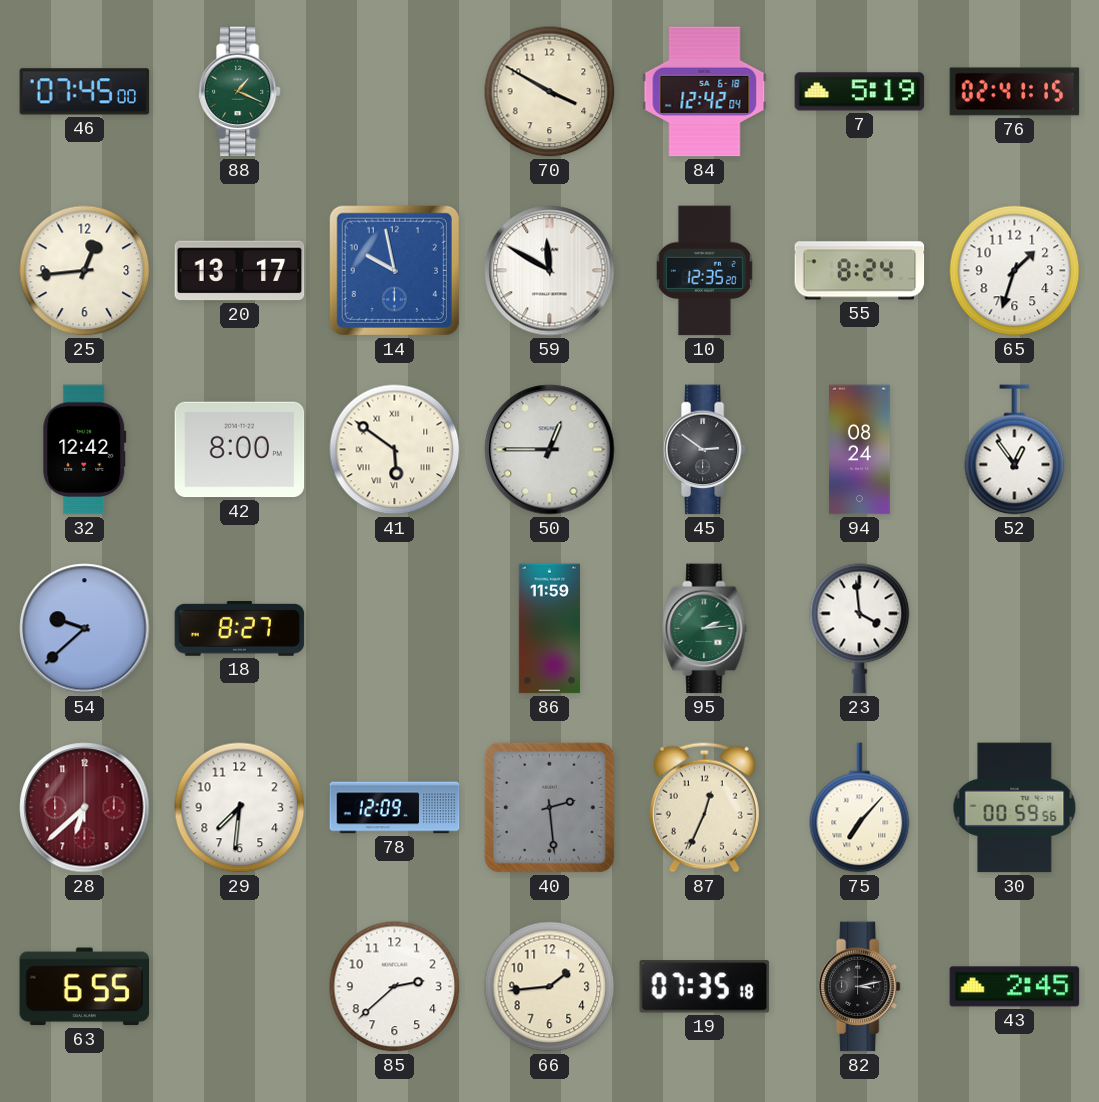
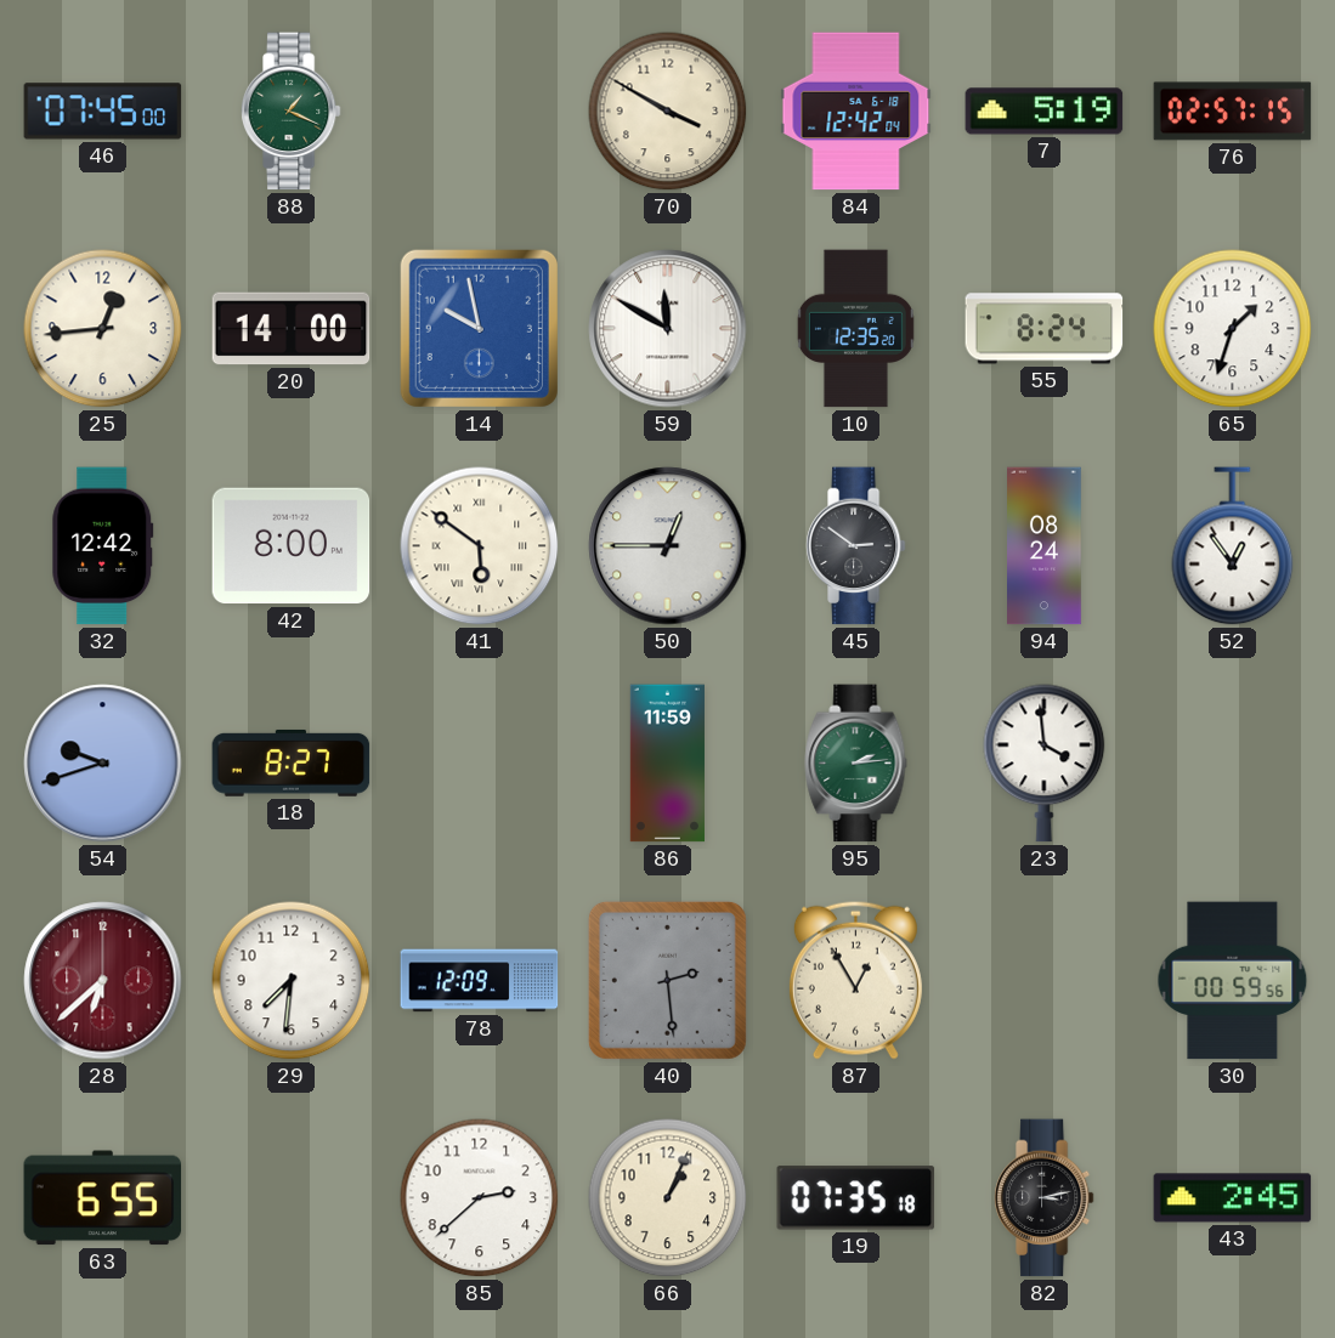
76: 02:41 -> 02:57
20: 13:17 -> 14:00
54: 9:38 -> 9:42
87: 12:34 -> 12:55
75: 7:07 -> none
66: 1:44 -> 1:04
